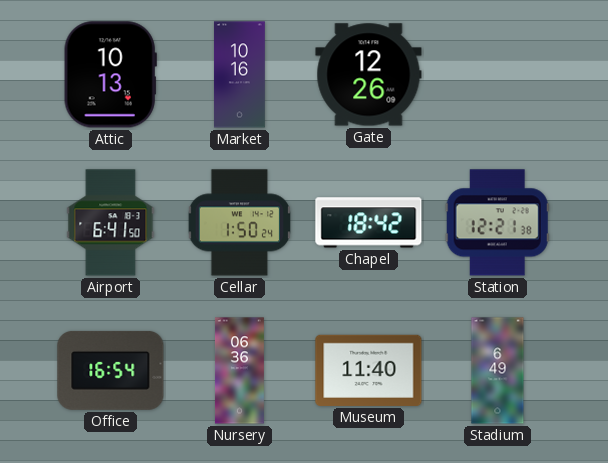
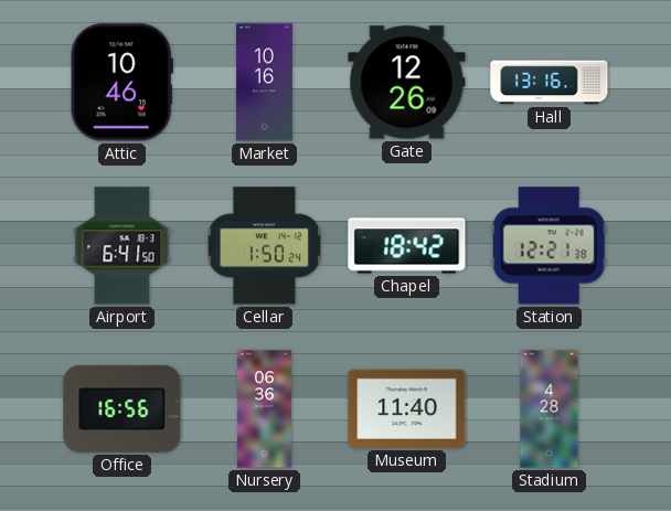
Attic: 10:13 -> 10:46
Hall: none -> 13:16
Office: 16:54 -> 16:56
Stadium: 6:49 -> 4:28
